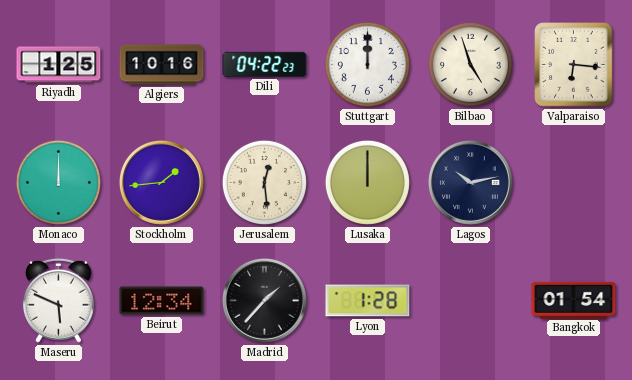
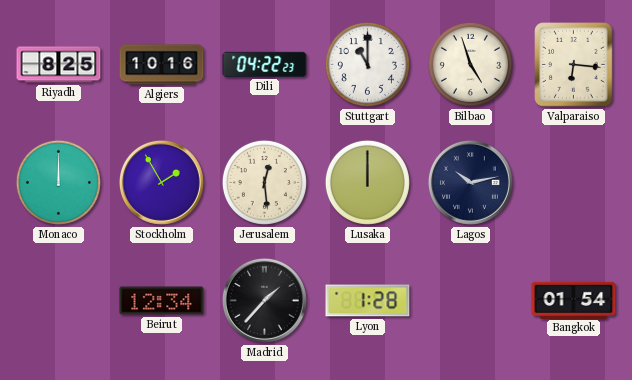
Riyadh: 1:25 -> 8:25
Stuttgart: 12:00 -> 11:00
Stockholm: 1:44 -> 1:55
Maseru: 5:49 -> none
